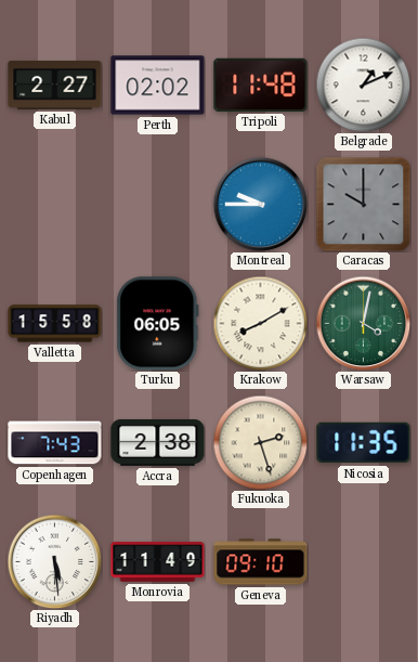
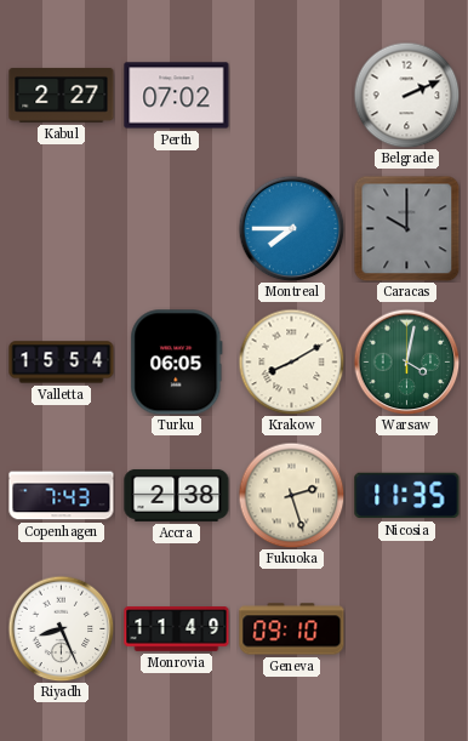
Perth: 02:02 -> 07:02
Tripoli: 11:48 -> none
Belgrade: 1:11 -> 2:11
Montreal: 9:45 -> 7:45
Valletta: 15:58 -> 15:54
Riyadh: 5:29 -> 8:26
